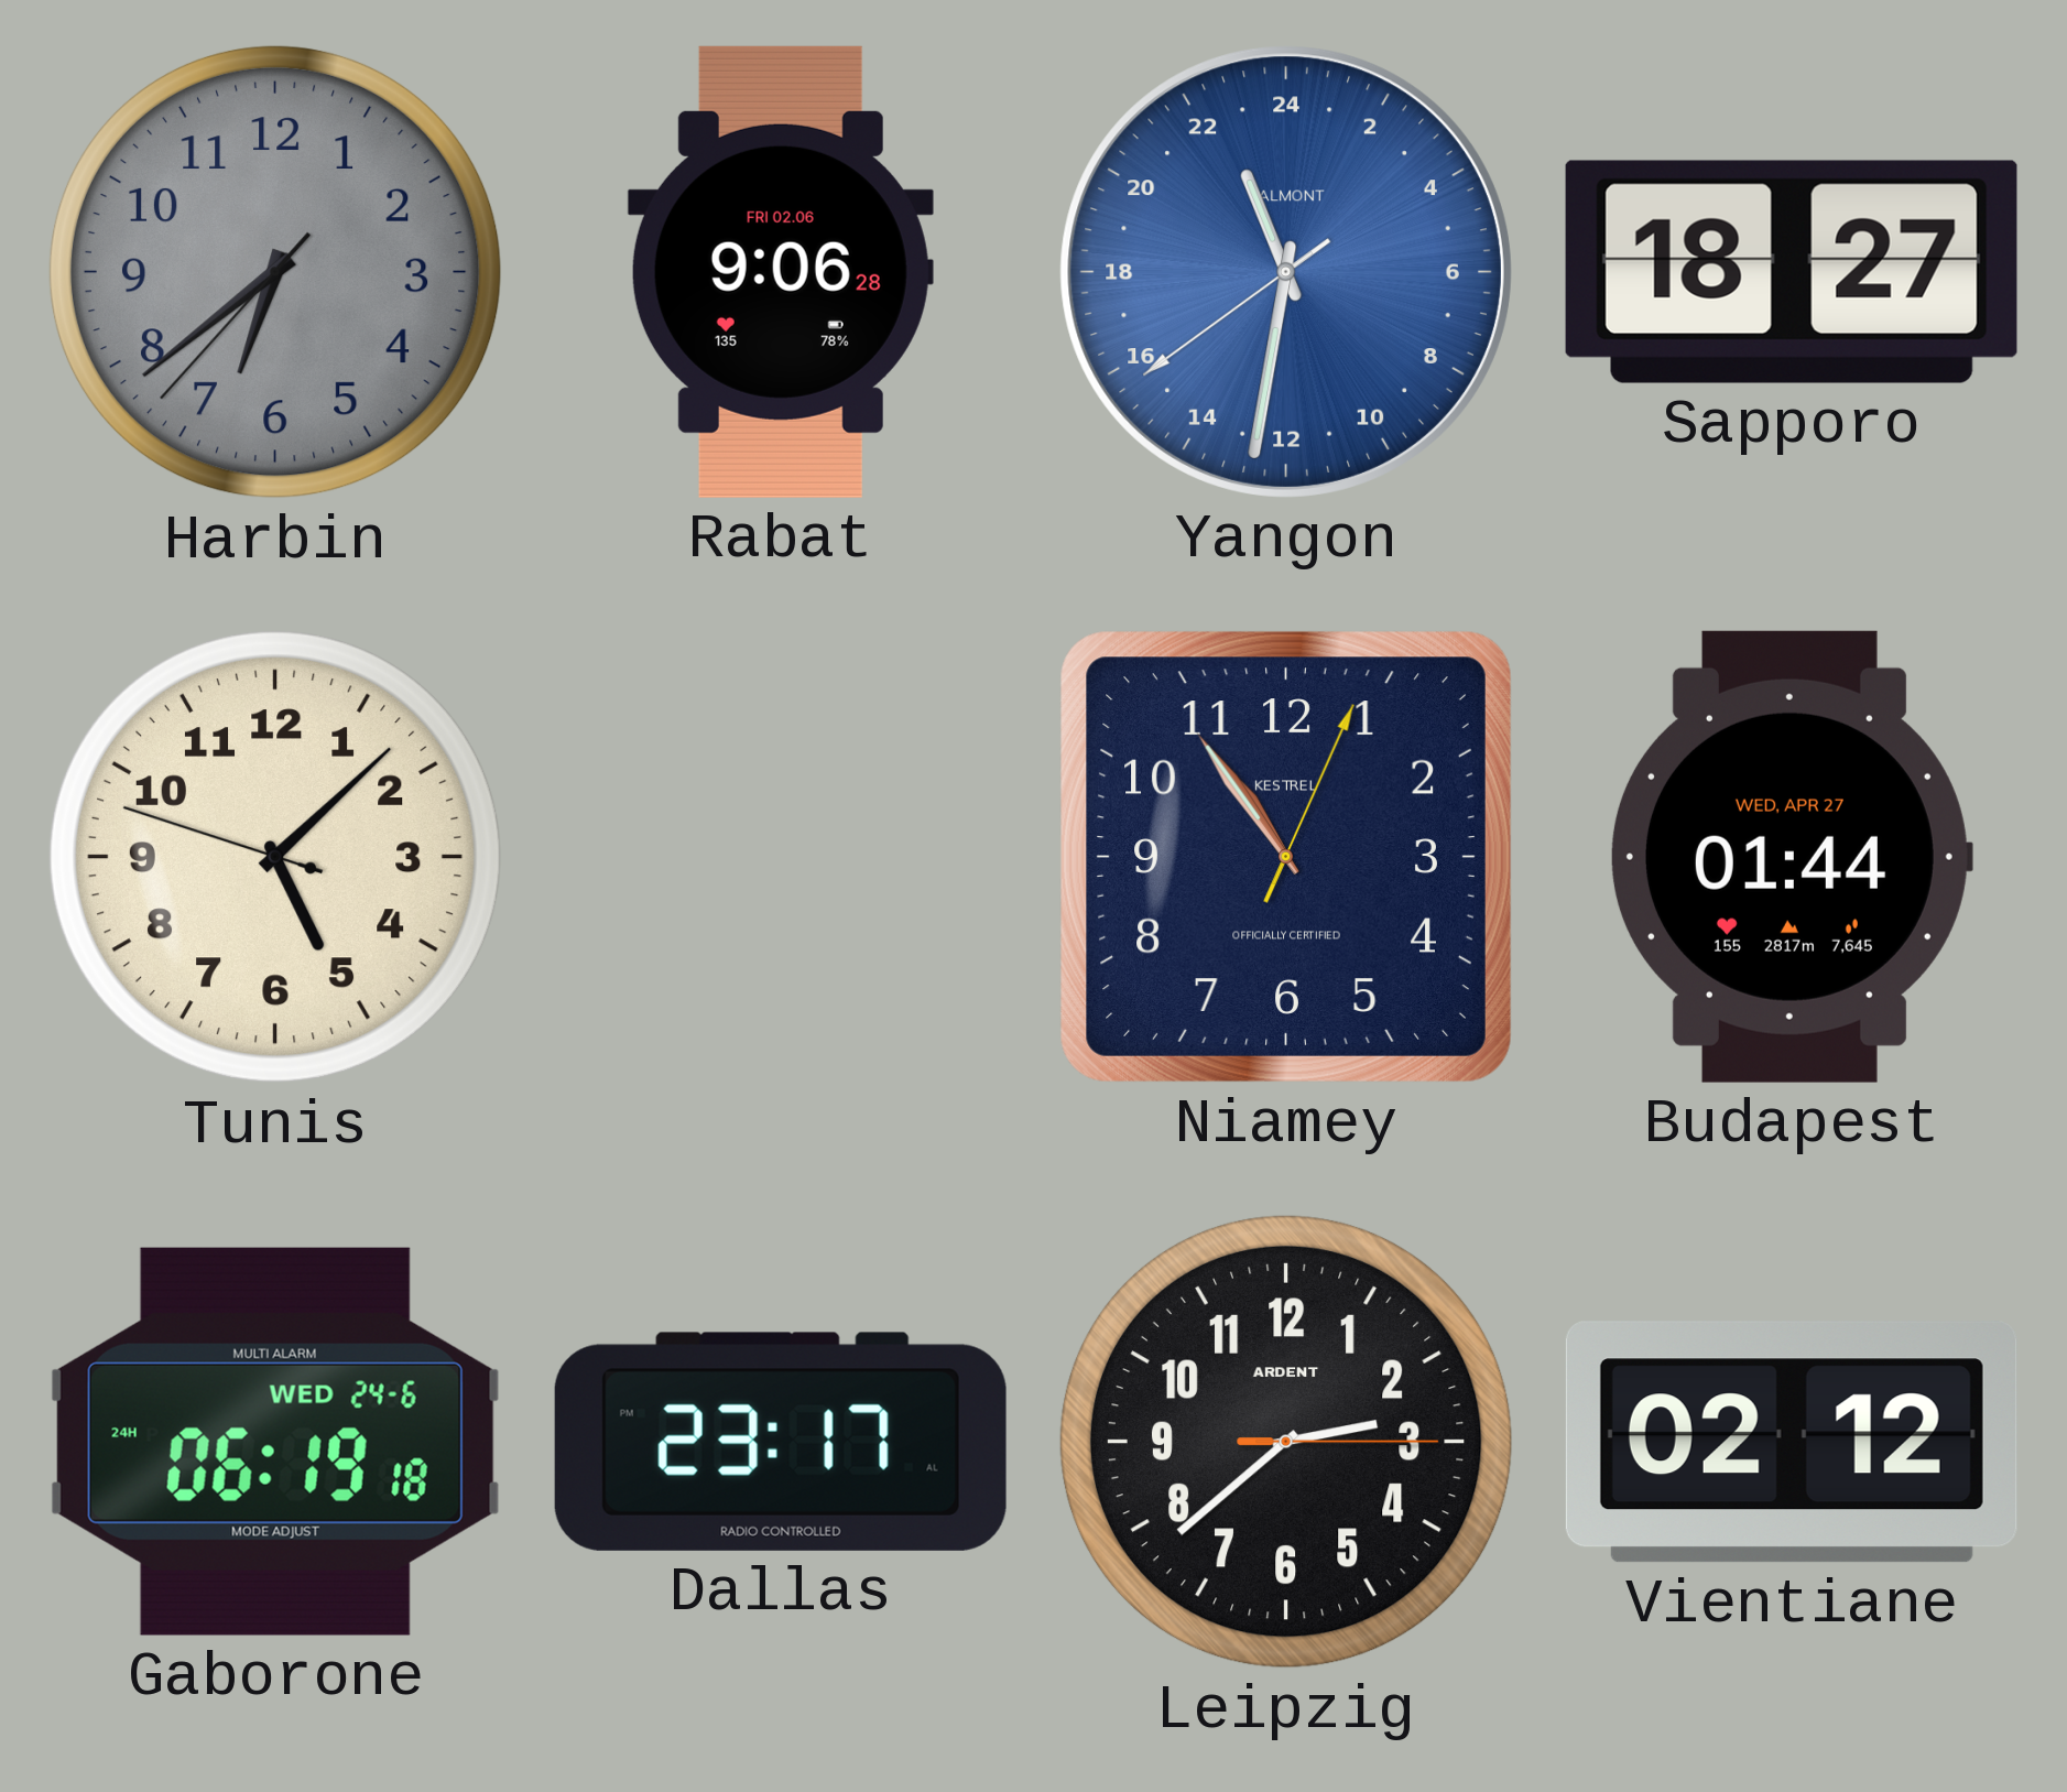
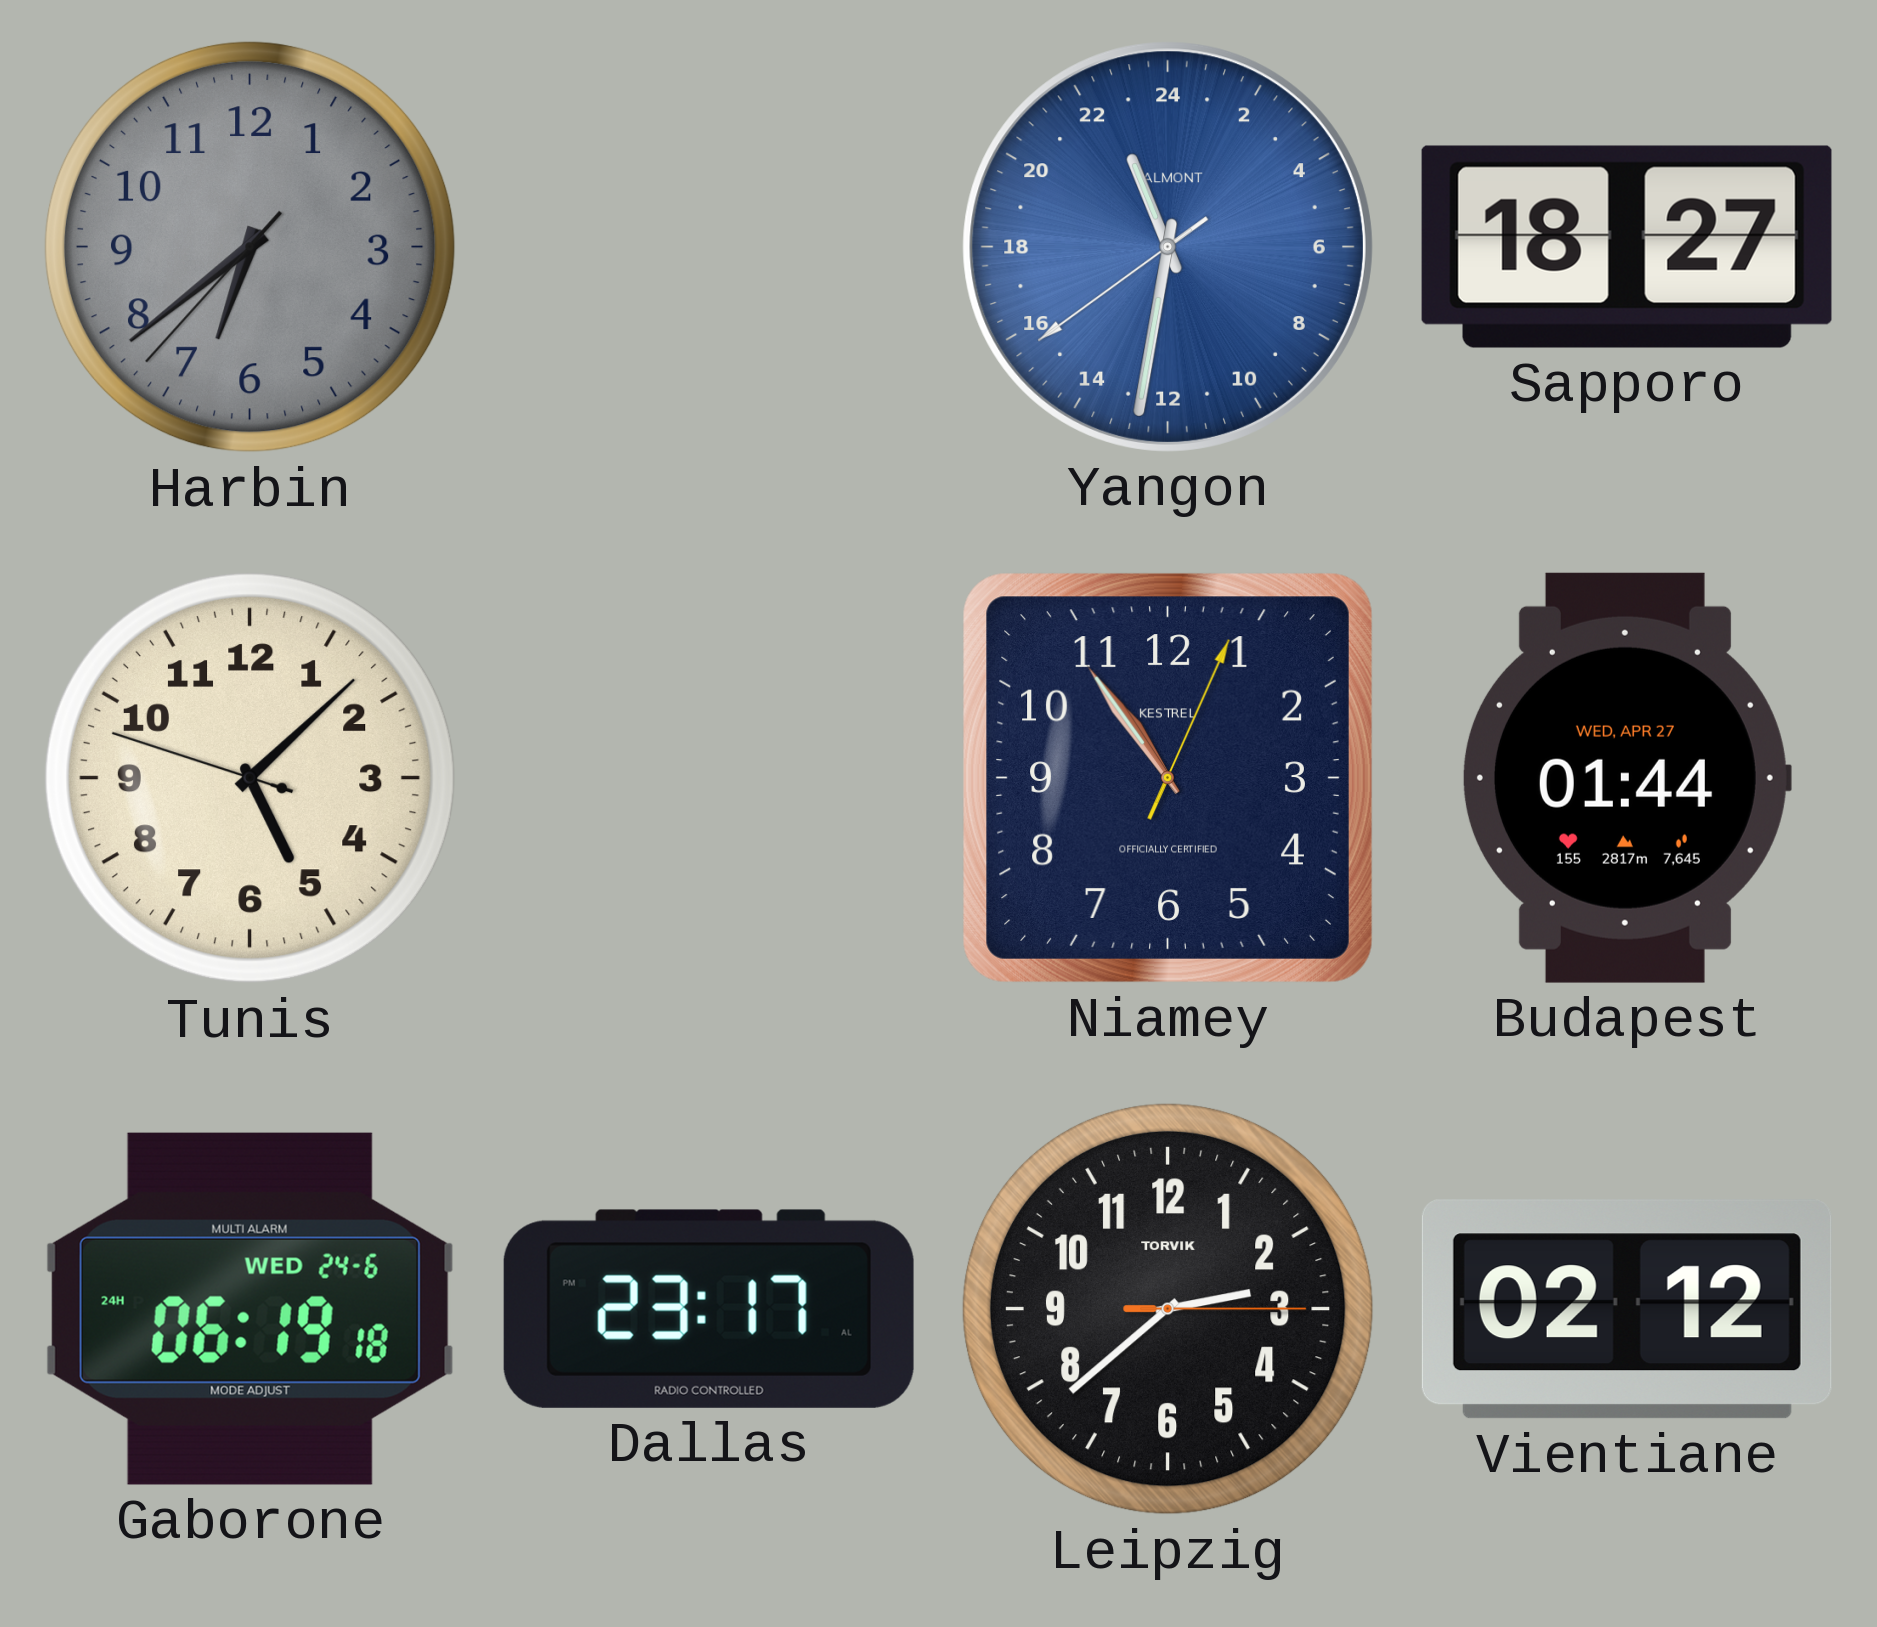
Rabat: 9:06 -> none
Leipzig brand: ARDENT -> TORVIK
